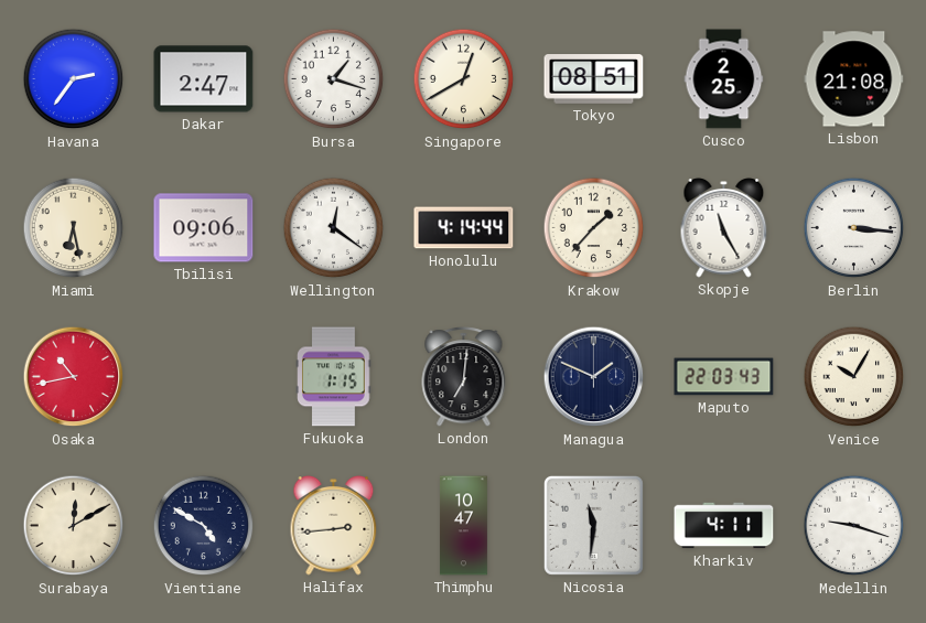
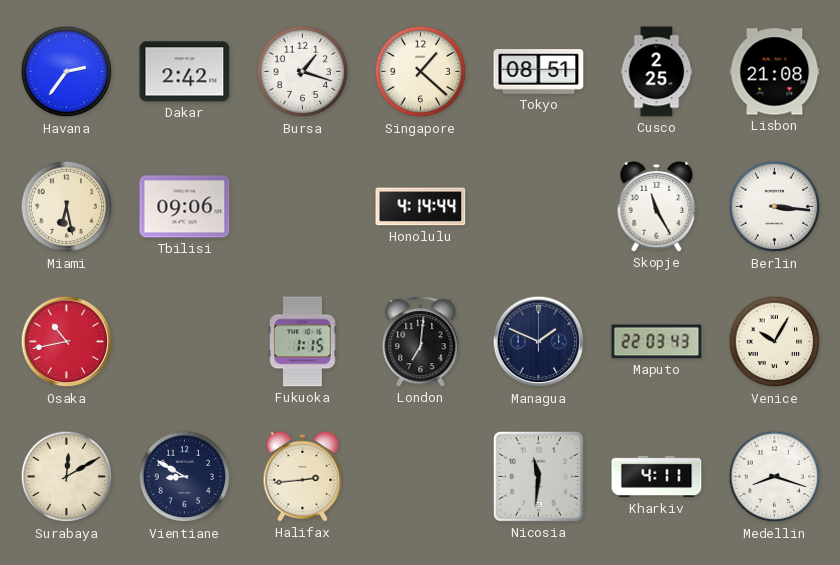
Dakar: 2:47 -> 2:42
Singapore: 12:40 -> 1:22
Wellington: 12:21 -> none
Krakow: 1:37 -> none
Vientiane: 4:50 -> 8:50
Thimphu: 10:47 -> none
Medellin: 9:18 -> 8:18
